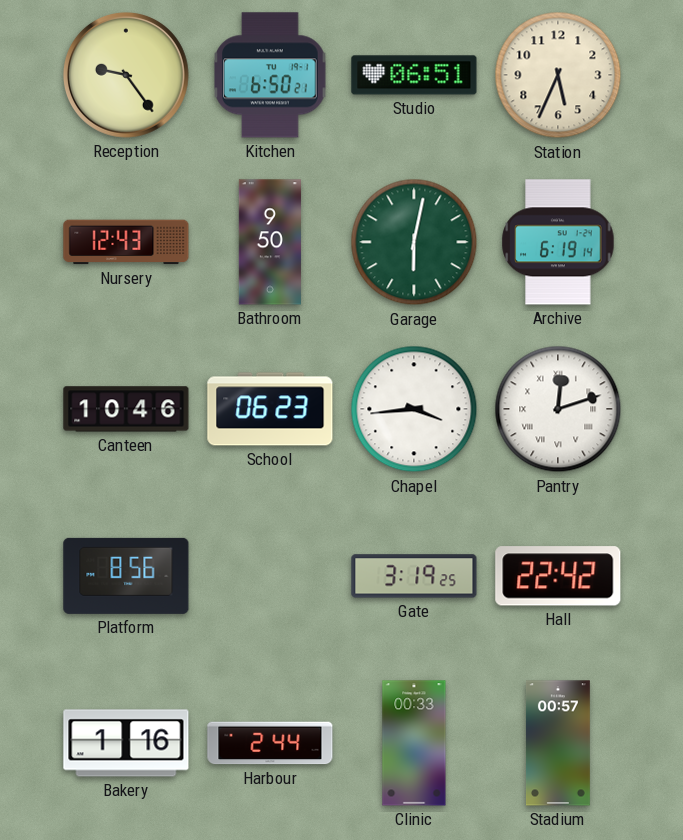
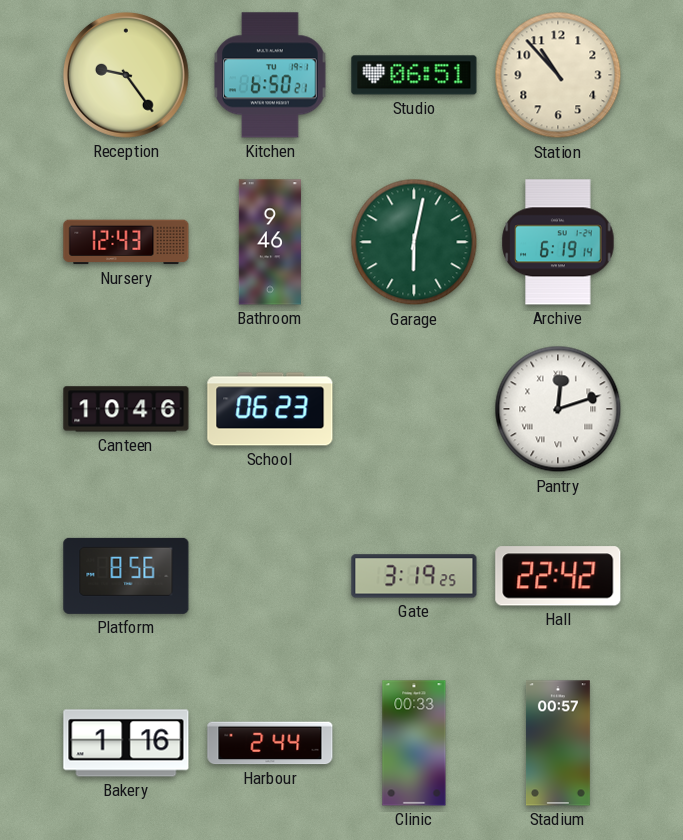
Station: 5:34 -> 10:53
Bathroom: 9:50 -> 9:46
Chapel: 3:44 -> none
